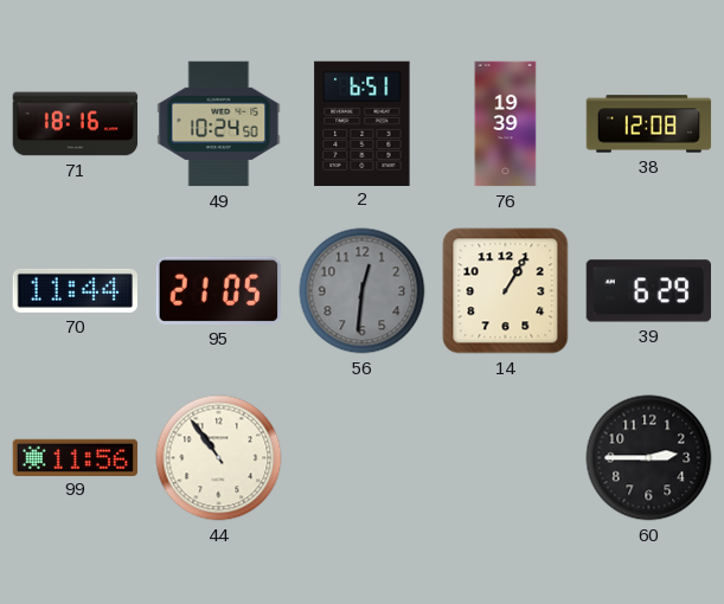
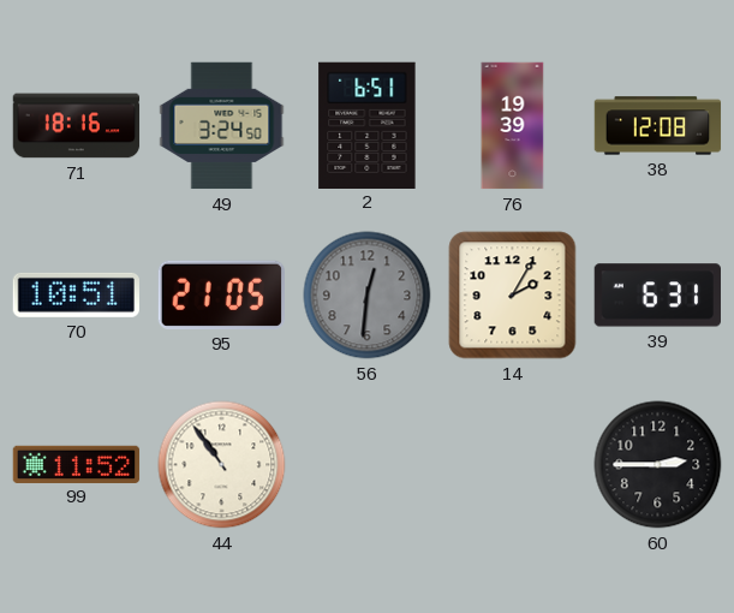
49: 10:24 -> 3:24
70: 11:44 -> 10:51
14: 1:05 -> 2:05
39: 6:29 -> 6:31
99: 11:56 -> 11:52
